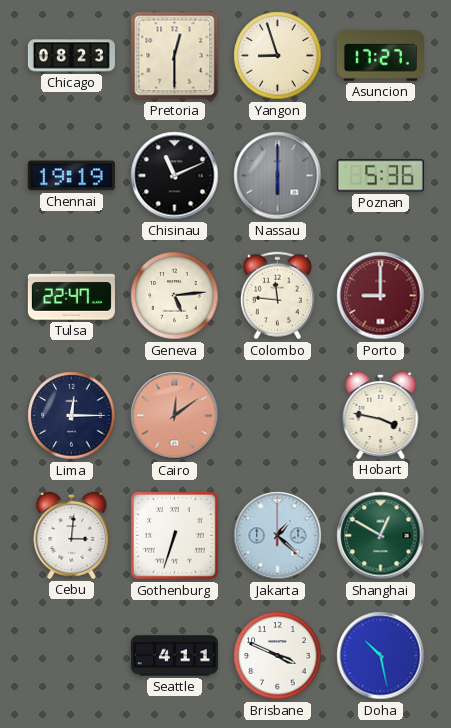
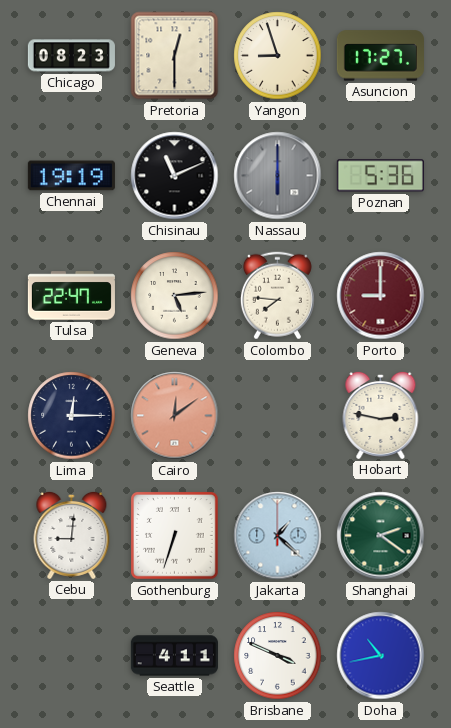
Colombo: 11:46 -> 7:46
Hobart: 3:47 -> 2:47
Cebu: 3:01 -> 9:01
Shanghai: 12:50 -> 2:21
Doha: 10:28 -> 10:43
